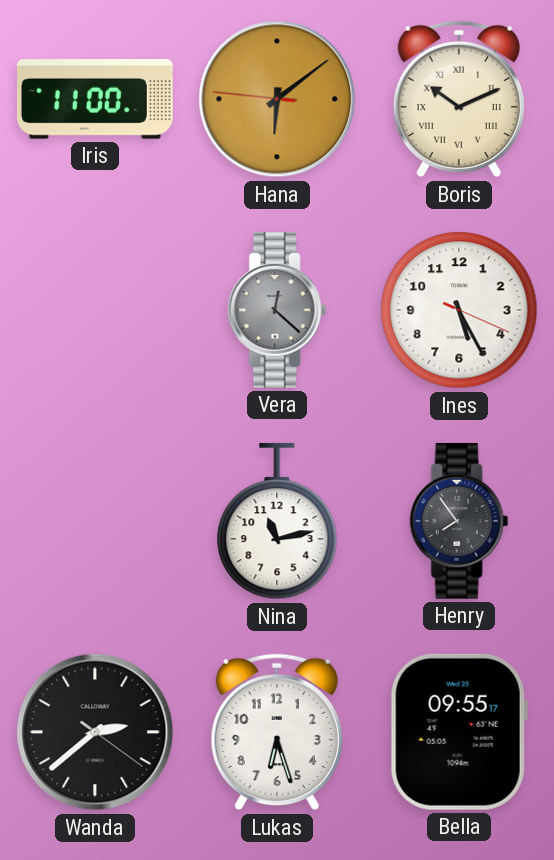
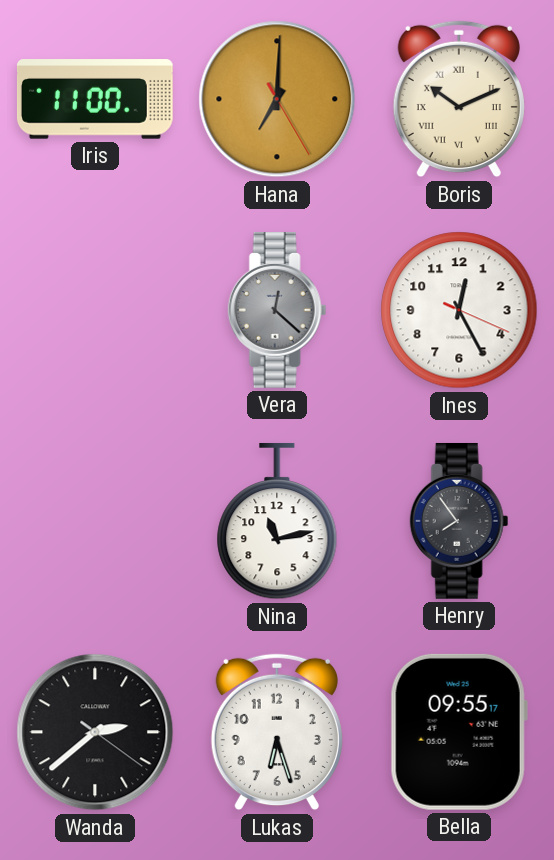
Hana: 6:08 -> 7:00
Ines: 5:25 -> 12:25
